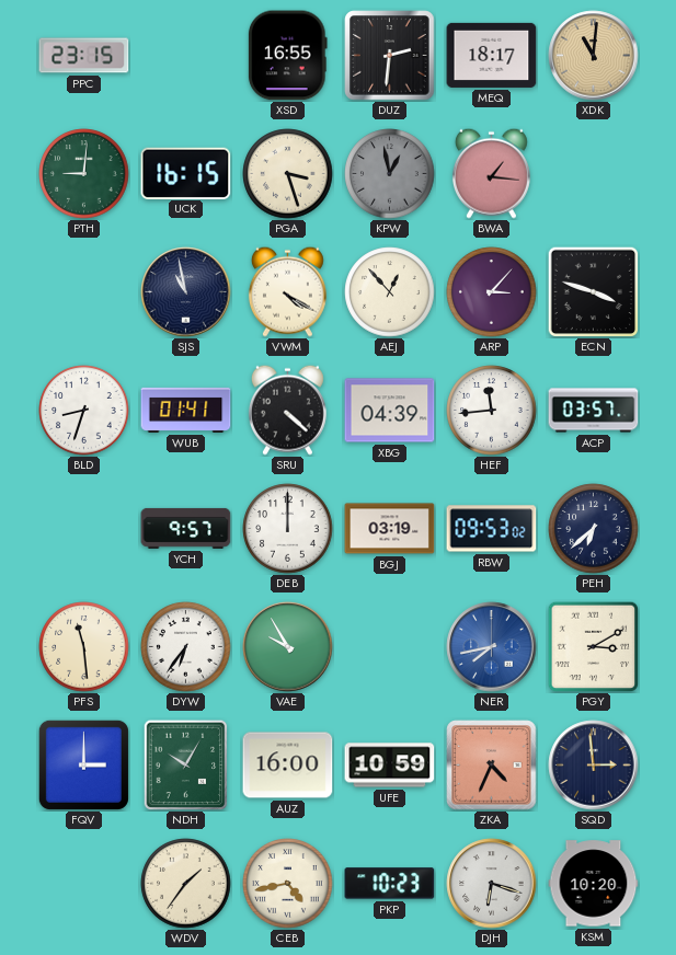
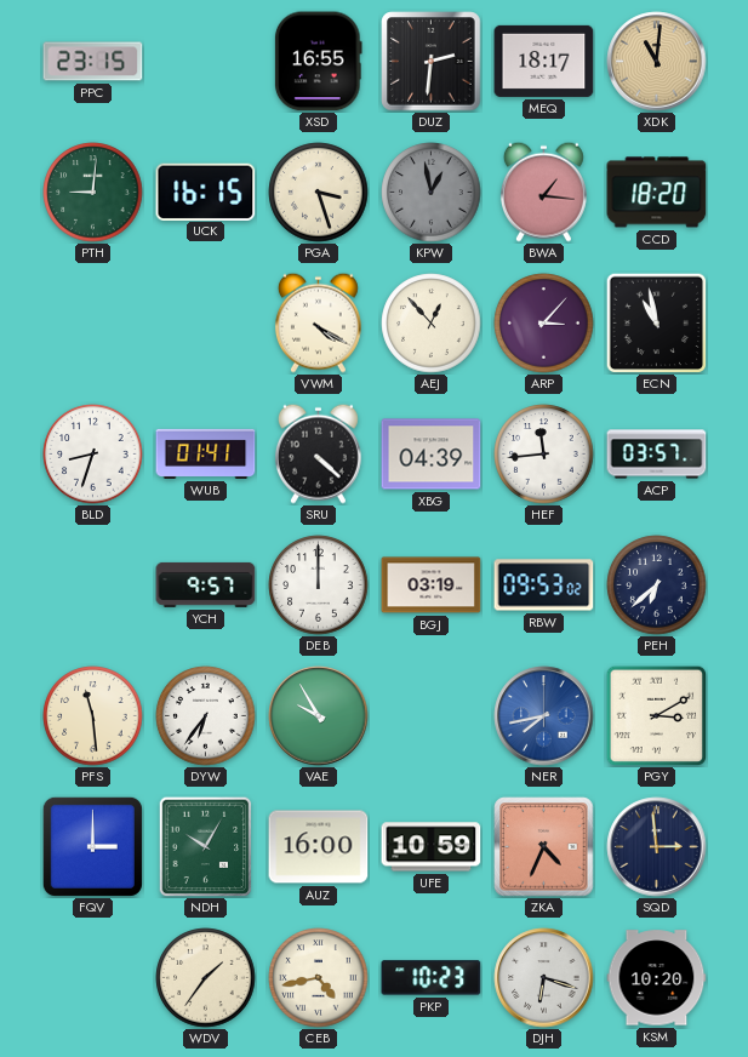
CCD: none -> 18:20
SJS: 10:58 -> none
ECN: 3:48 -> 10:58
